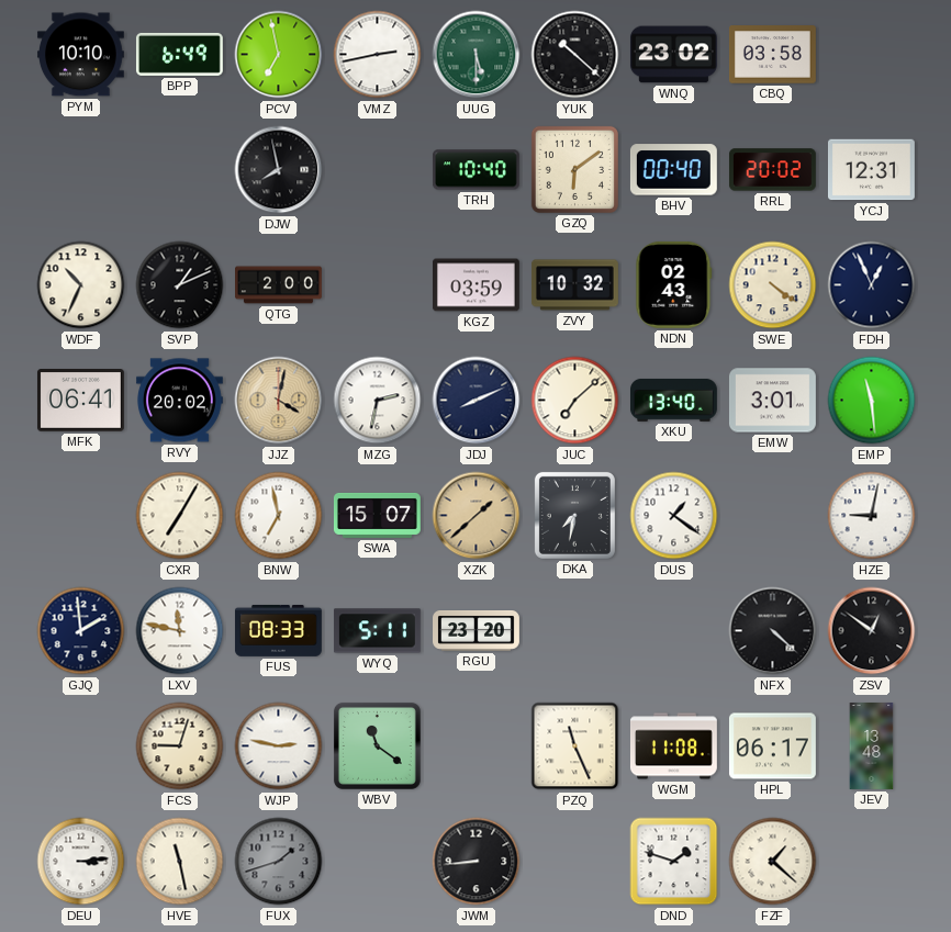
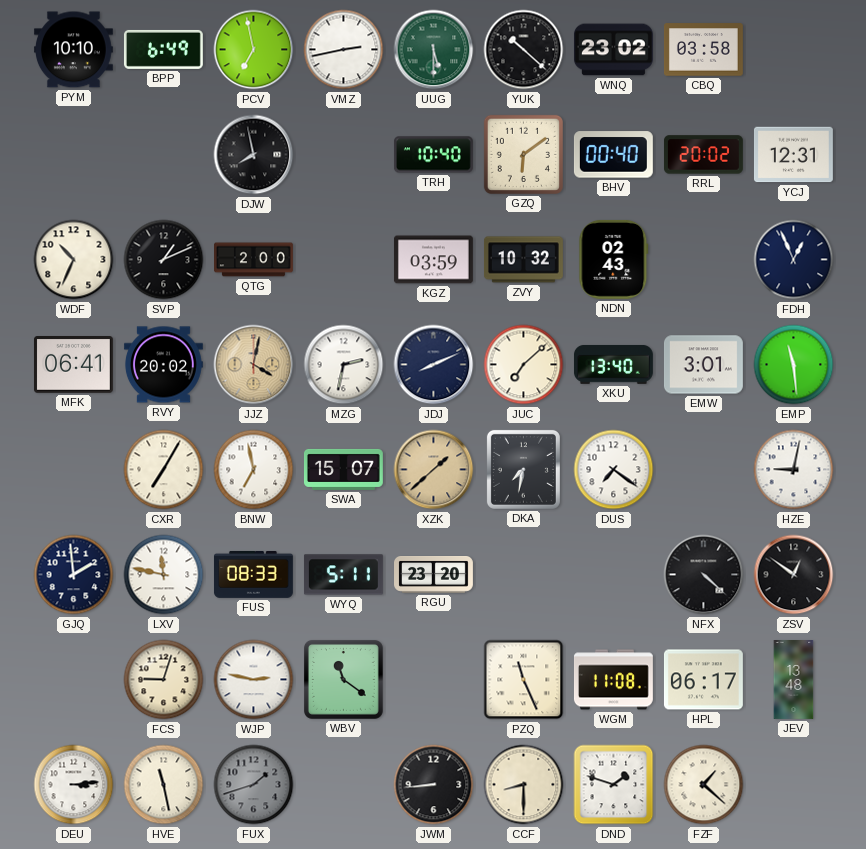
SWE: 4:21 -> none
DUS: 1:21 -> 7:21
CCF: none -> 8:30
